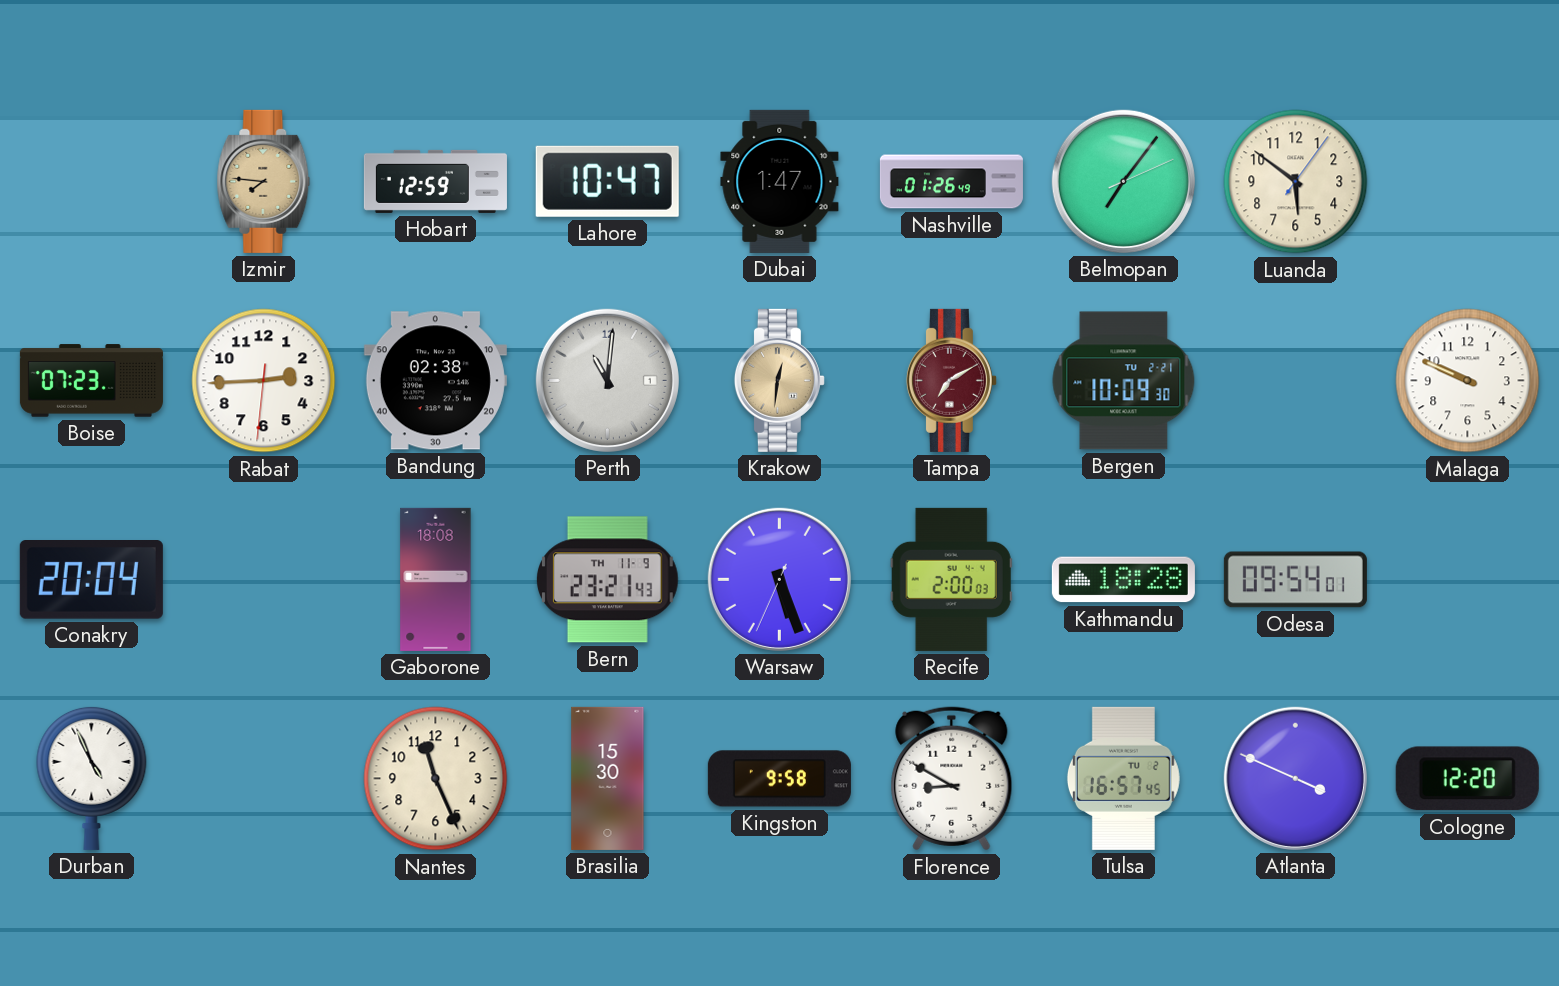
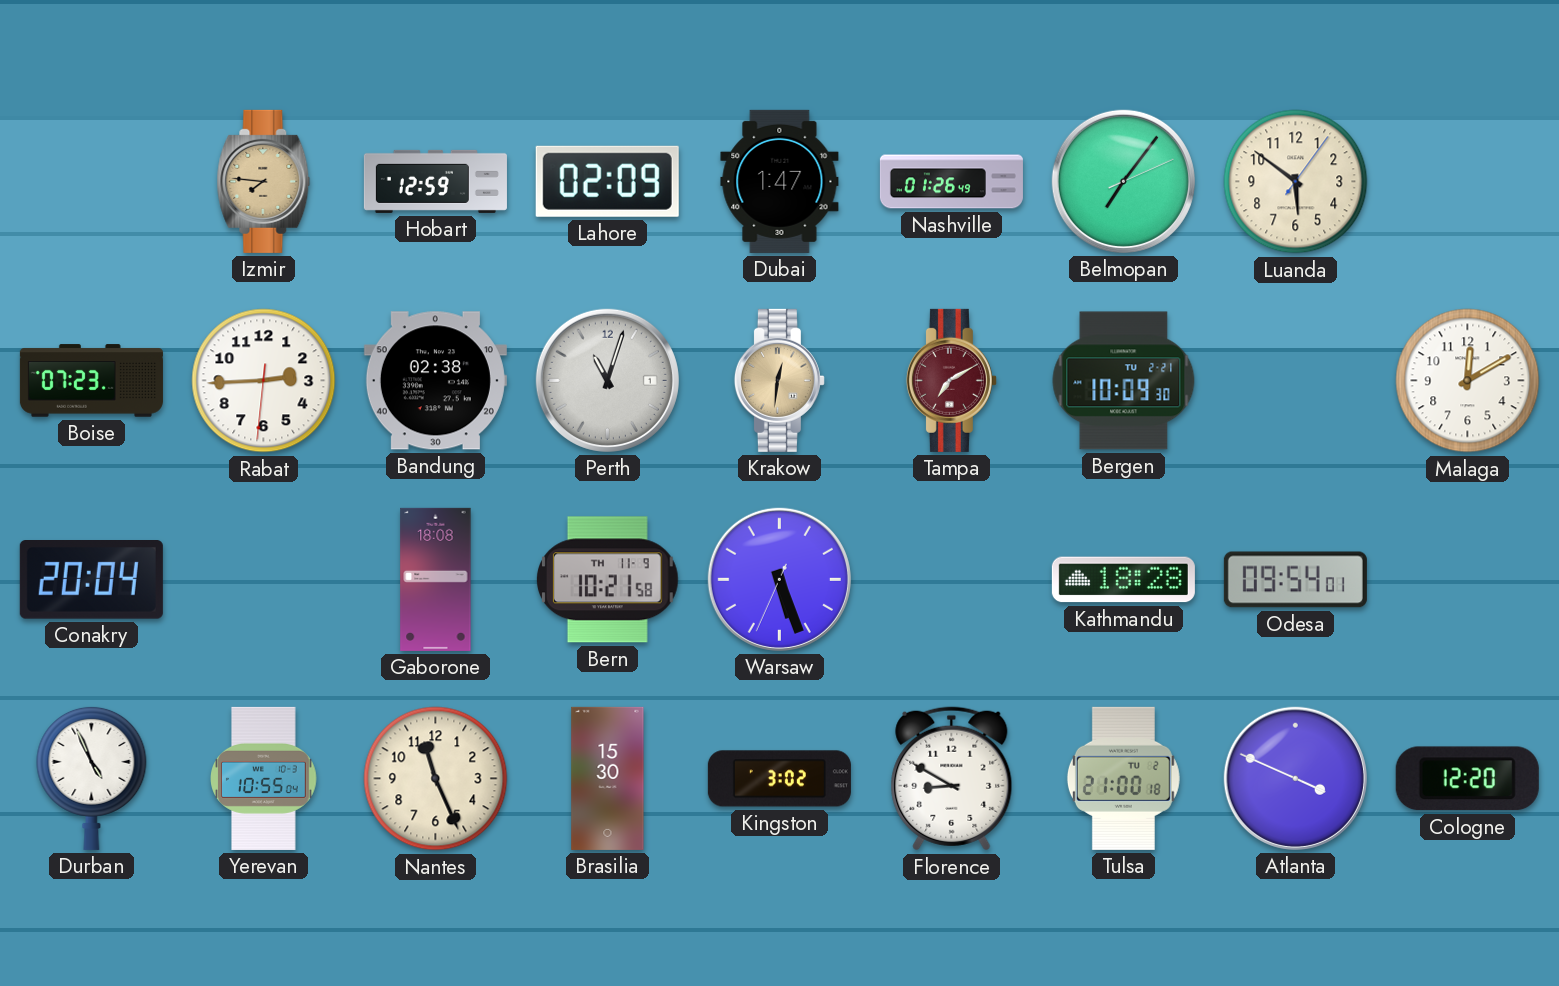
Lahore: 10:47 -> 02:09
Perth: 11:01 -> 11:03
Malaga: 9:49 -> 12:10
Bern: 23:21 -> 10:21
Recife: 2:00 -> none
Yerevan: none -> 10:55
Kingston: 9:58 -> 3:02
Tulsa: 16:57 -> 21:00
